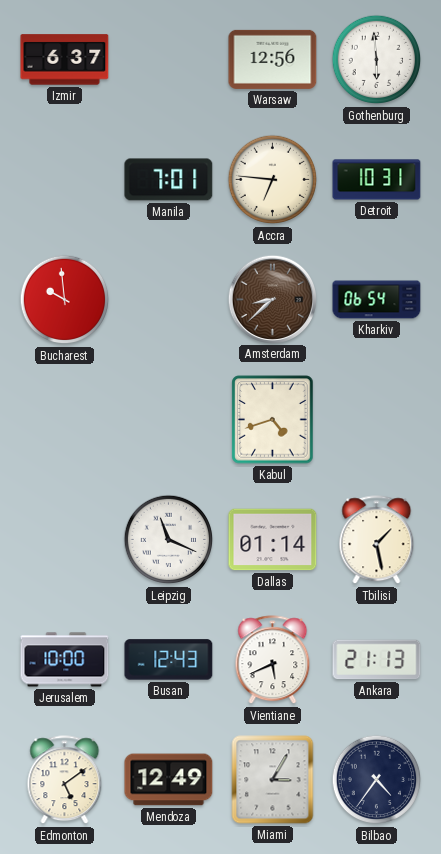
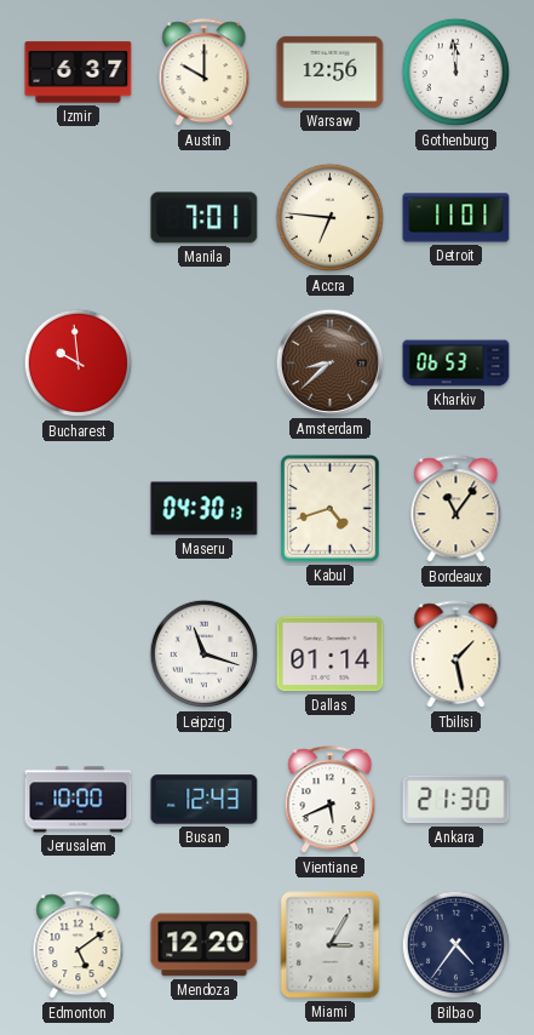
Austin: none -> 10:00
Gothenburg: 5:59 -> 11:59
Detroit: 10:31 -> 11:01
Kharkiv: 06:54 -> 06:53
Maseru: none -> 04:30
Bordeaux: none -> 11:06
Leipzig: 11:19 -> 11:18
Ankara: 21:13 -> 21:30
Mendoza: 12:49 -> 12:20
